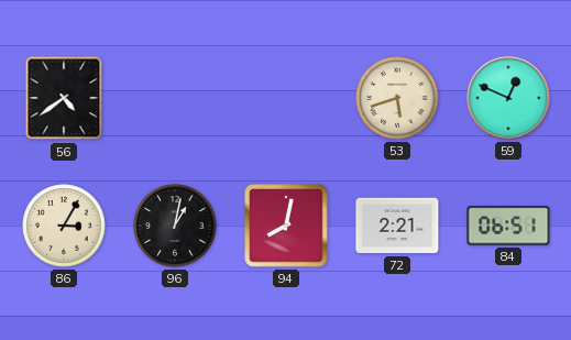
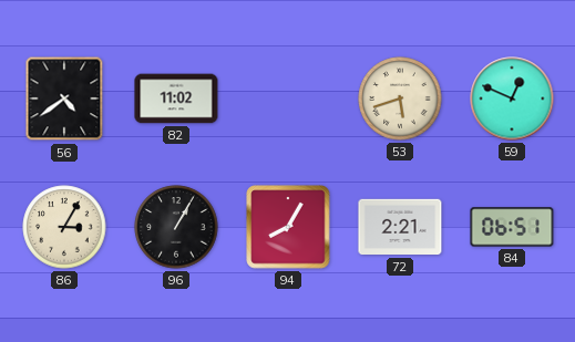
82: none -> 11:02
96: 1:02 -> 1:05
94: 8:02 -> 8:05
